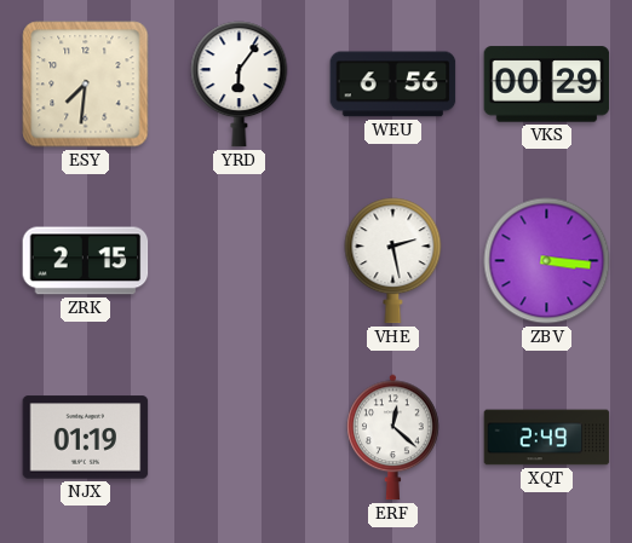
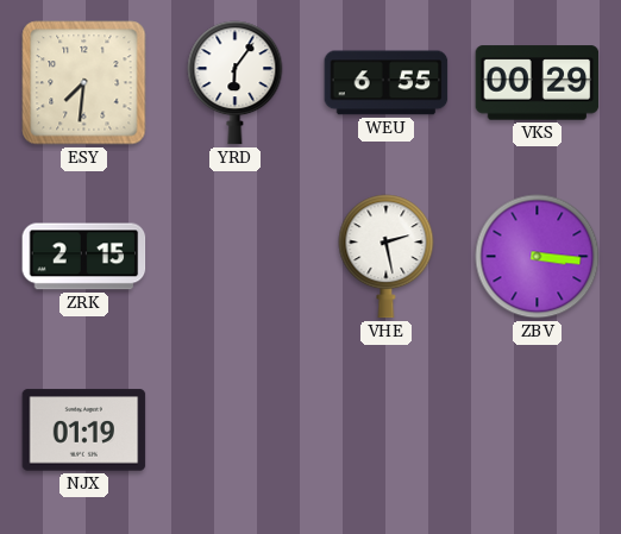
WEU: 6:56 -> 6:55
ERF: 12:22 -> none
XQT: 2:49 -> none
